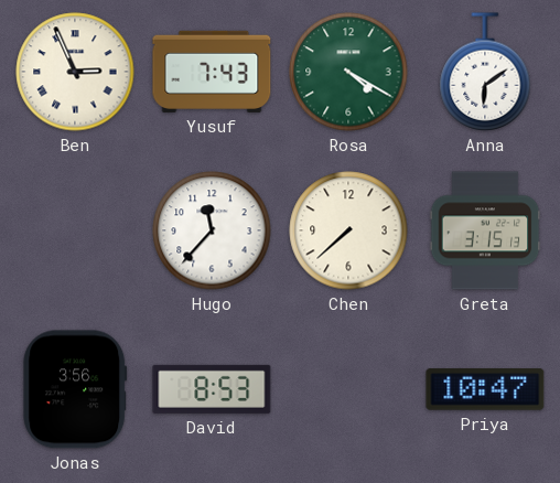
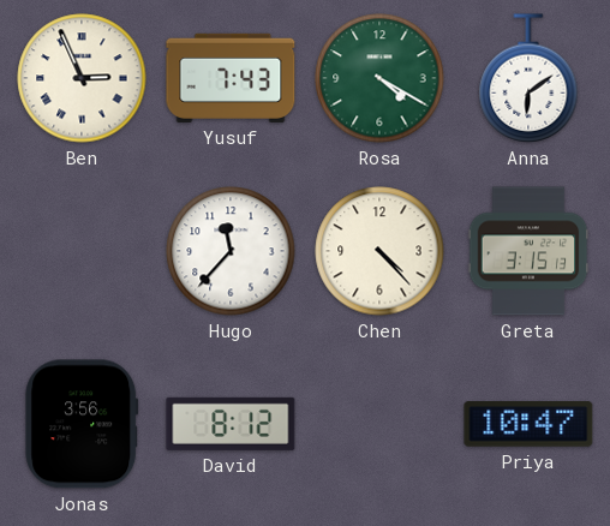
Chen: 7:38 -> 4:23
David: 8:53 -> 8:12
